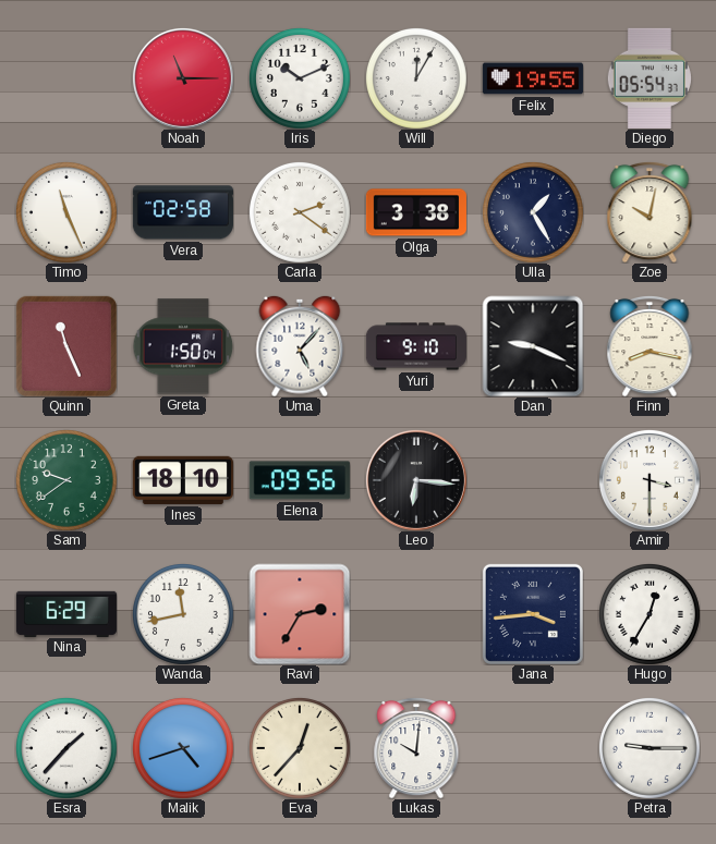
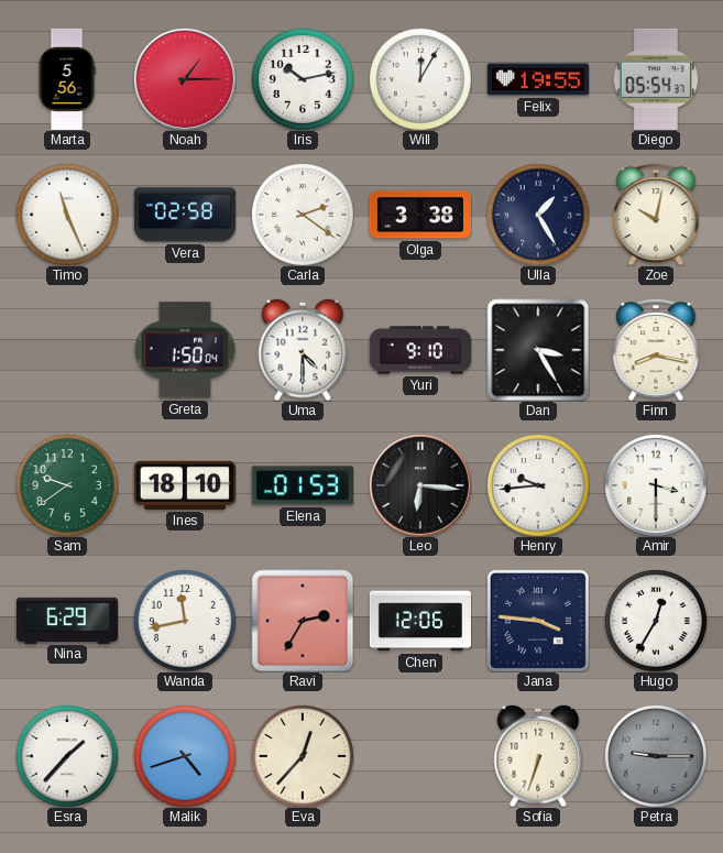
Marta: none -> 5:56
Noah: 11:15 -> 1:15
Iris: 10:11 -> 10:13
Quinn: 11:26 -> none
Uma: 5:07 -> 4:30
Dan: 9:19 -> 3:25
Elena: 09:56 -> 01:53
Henry: none -> 9:44
Chen: none -> 12:06
Jana: 3:44 -> 3:46
Lukas: 10:01 -> none
Sofia: none -> 6:33
Petra dial: white -> grey
